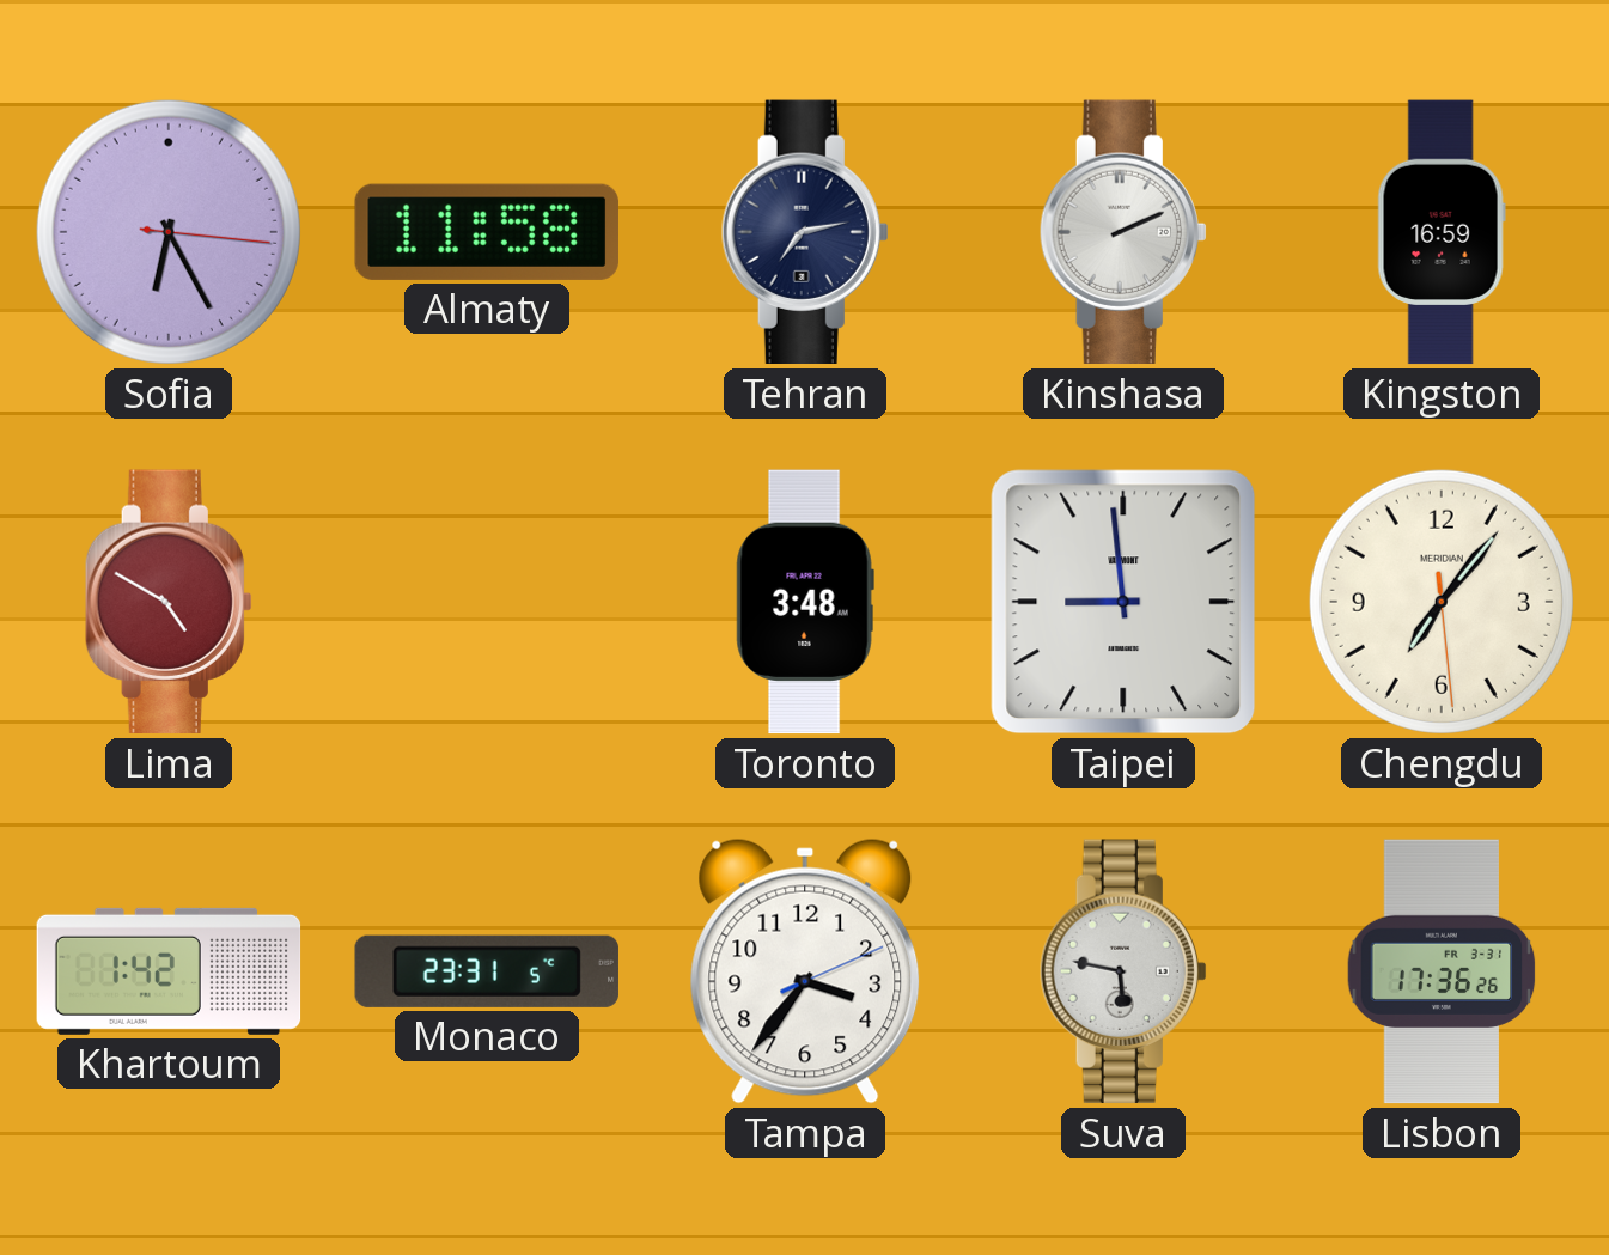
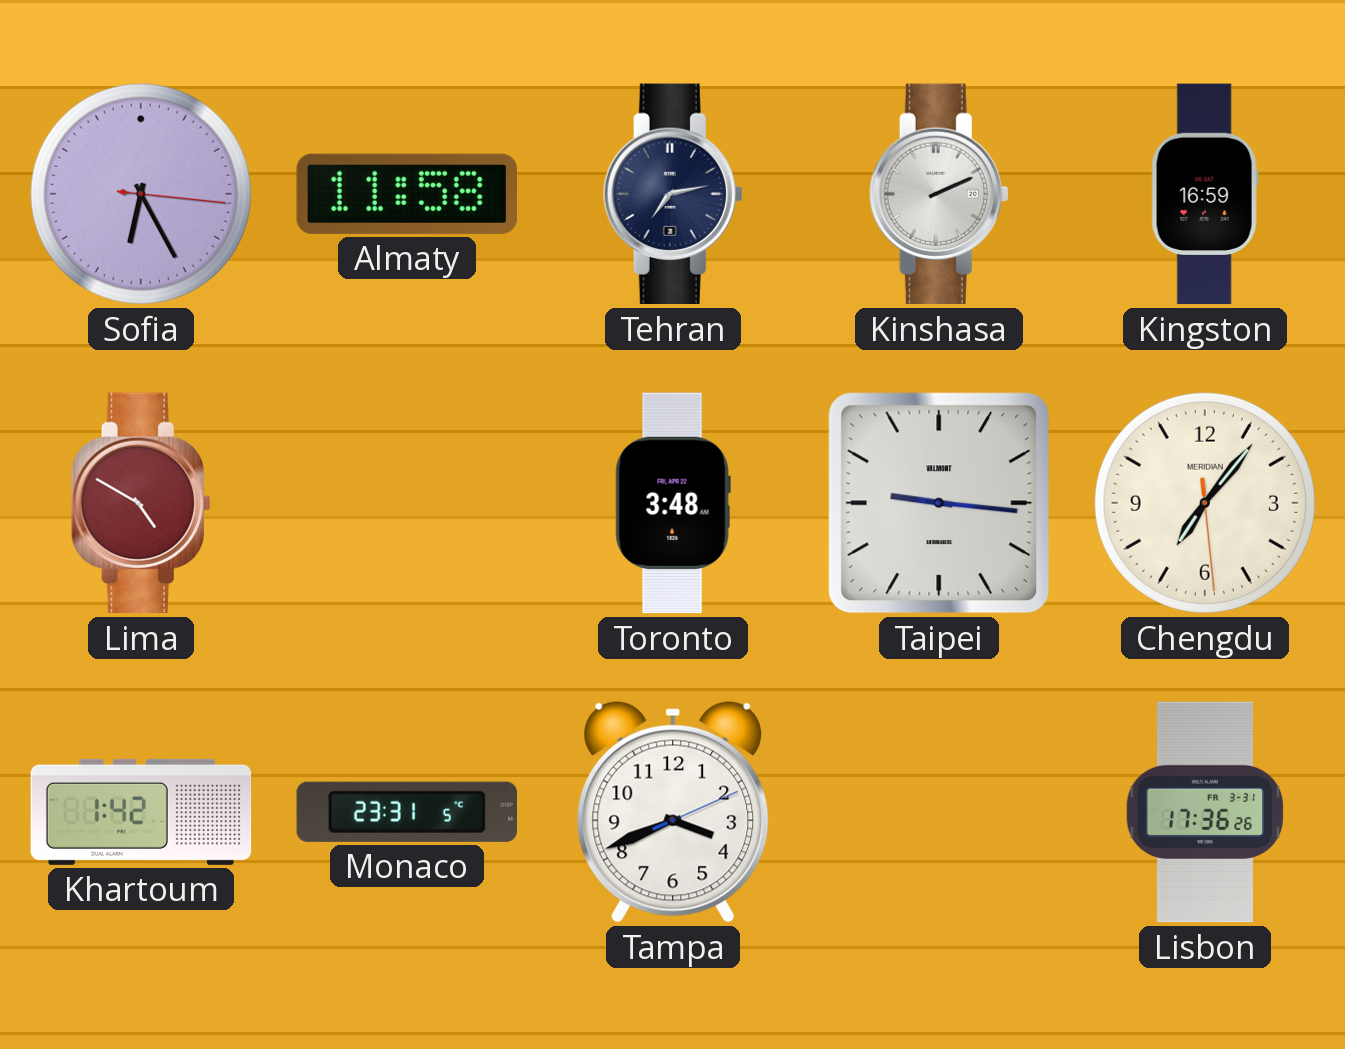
Taipei: 8:59 -> 9:16
Tampa: 3:36 -> 3:41
Suva: 5:47 -> none
